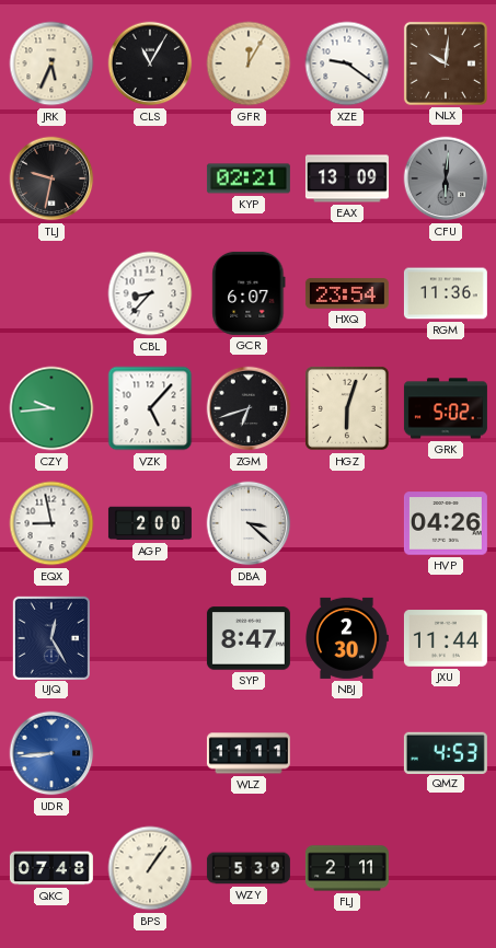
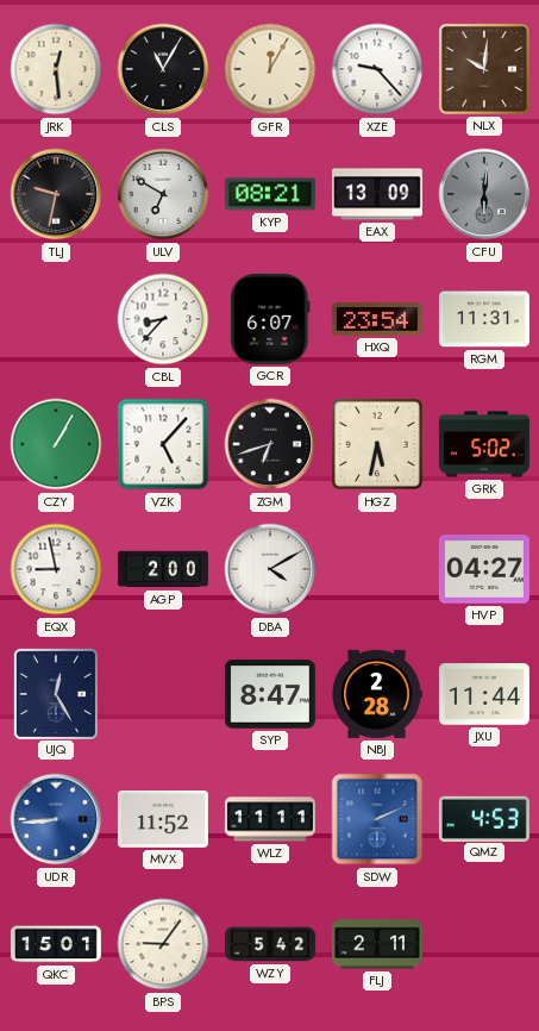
JRK: 5:34 -> 12:29
XZE: 9:21 -> 9:23
ULV: none -> 6:50
KYP: 02:21 -> 08:21
RGM: 11:36 -> 11:31
CZY: 9:44 -> 1:05
HGZ: 6:03 -> 5:32
DBA: 3:22 -> 4:10
HVP: 04:26 -> 04:27
NBJ: 2:30 -> 2:28
MVX: none -> 11:52
SDW: none -> 2:11
QKC: 07:48 -> 15:01
BPS: 1:06 -> 9:06
WZY: 5:39 -> 5:42
